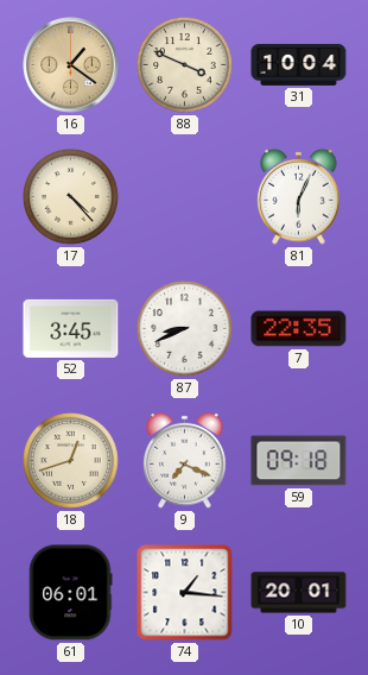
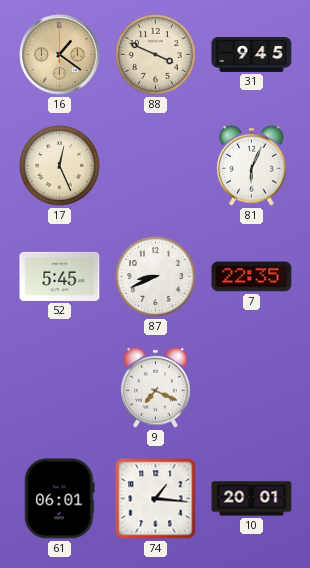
31: 10:04 -> 9:45
17: 4:23 -> 12:26
52: 3:45 -> 5:45
18: 12:42 -> none
59: 09:18 -> none
